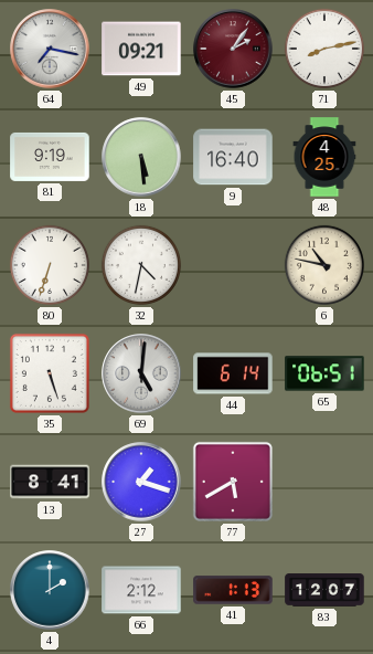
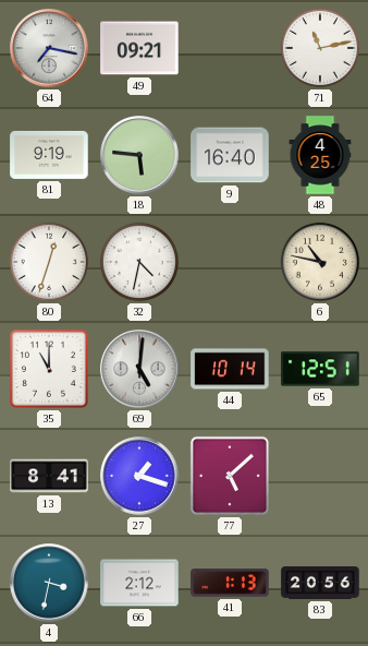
45: 2:06 -> none
71: 8:13 -> 11:13
18: 5:29 -> 5:46
80: 6:33 -> 12:33
35: 5:27 -> 11:00
44: 6:14 -> 10:14
65: 06:51 -> 12:51
77: 5:40 -> 5:08
4: 2:00 -> 3:32
83: 12:07 -> 20:56
